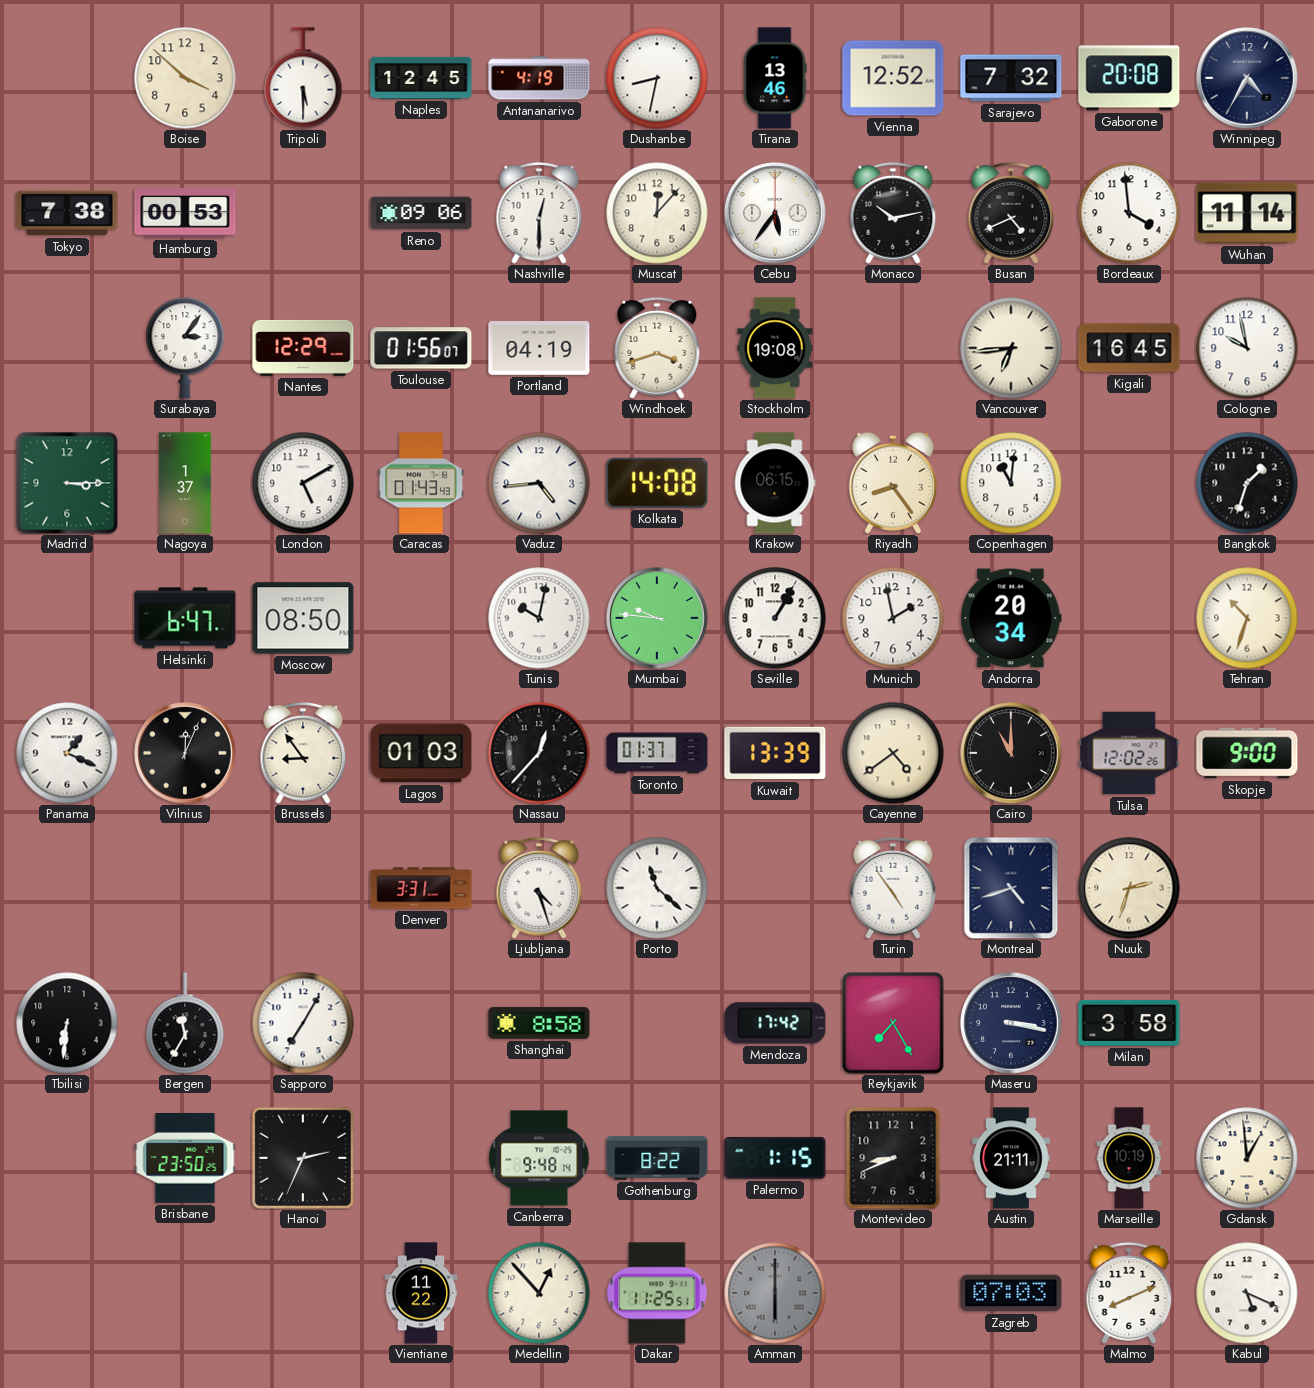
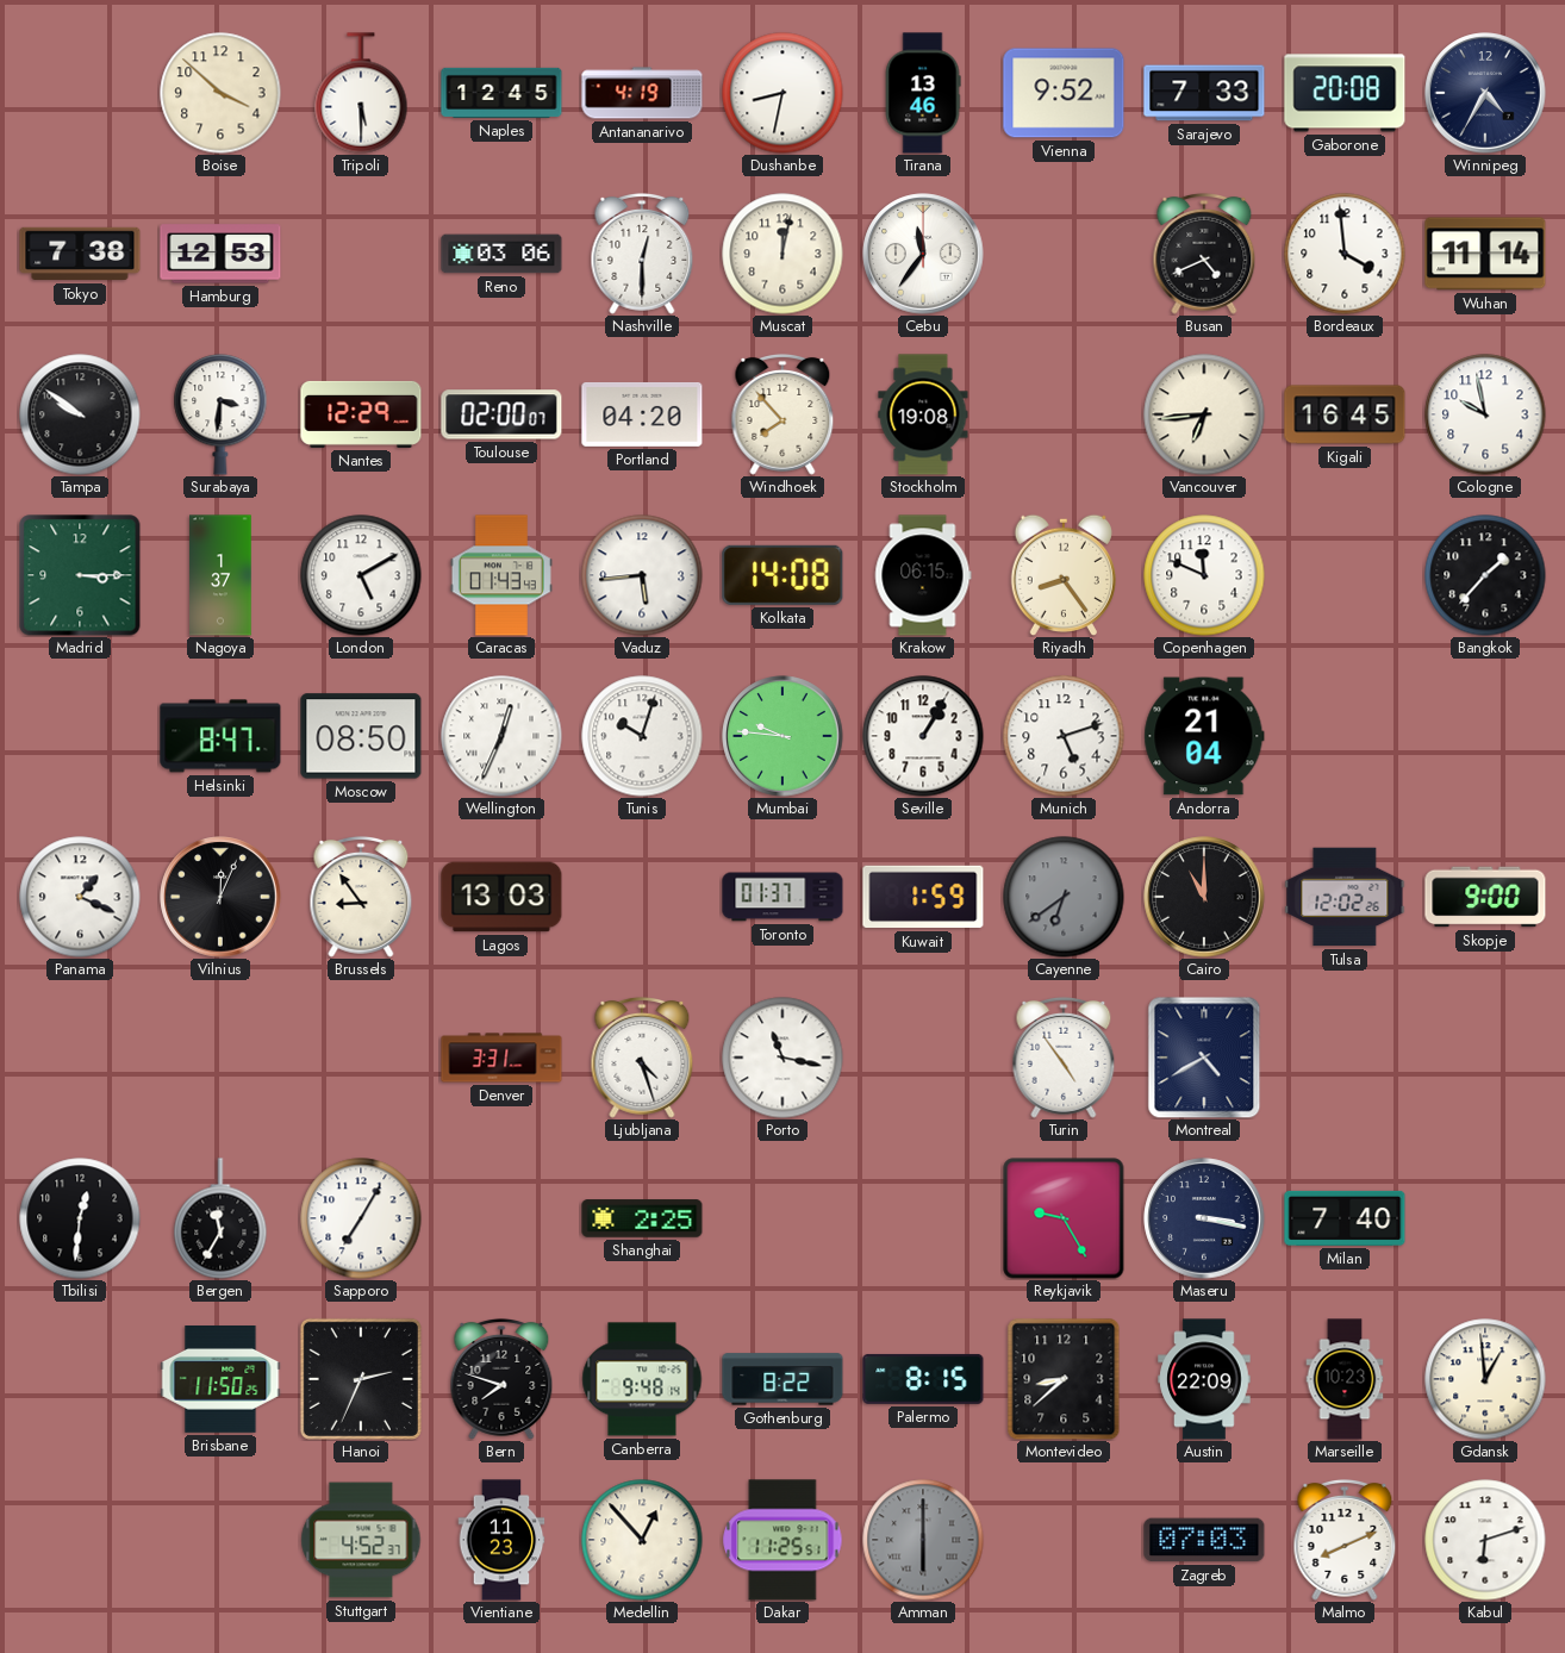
Vienna: 12:52 -> 9:52
Sarajevo: 7:32 -> 7:33
Hamburg: 00:53 -> 12:53
Reno: 09:06 -> 03:06
Muscat: 12:07 -> 12:02
Cebu: 5:36 -> 11:36
Monaco: 10:13 -> none
Tampa: none -> 9:51
Surabaya: 3:06 -> 3:31
Toulouse: 01:56 -> 02:00
Portland: 04:19 -> 04:20
Windhoek: 3:42 -> 7:53
Vaduz: 4:44 -> 5:44
Copenhagen: 11:01 -> 11:49
Bangkok: 1:33 -> 1:37
Helsinki: 6:47 -> 8:47
Wellington: none -> 12:34
Tunis: 10:02 -> 10:03
Munich: 1:58 -> 5:12
Andorra: 20:34 -> 21:04
Tehran: 10:33 -> none
Lagos: 01:03 -> 13:03
Nassau: 12:37 -> none
Kuwait: 13:39 -> 1:59
Cayenne: 4:39 -> 6:39
Cayenne dial: cream -> grey
Porto: 11:22 -> 11:17
Montreal: 4:42 -> 4:40
Nuuk: 2:33 -> none
Tbilisi: 6:31 -> 12:31
Shanghai: 8:58 -> 2:25
Mendoza: 17:42 -> none
Reykjavik: 7:25 -> 9:25
Milan: 3:58 -> 7:40
Brisbane: 23:50 -> 11:50
Bern: none -> 7:48
Palermo: 1:15 -> 8:15
Montevideo: 8:41 -> 8:38
Austin: 21:11 -> 22:09
Marseille: 10:19 -> 10:23
Stuttgart: none -> 4:52
Vientiane: 11:22 -> 11:23
Kabul: 5:19 -> 6:12
